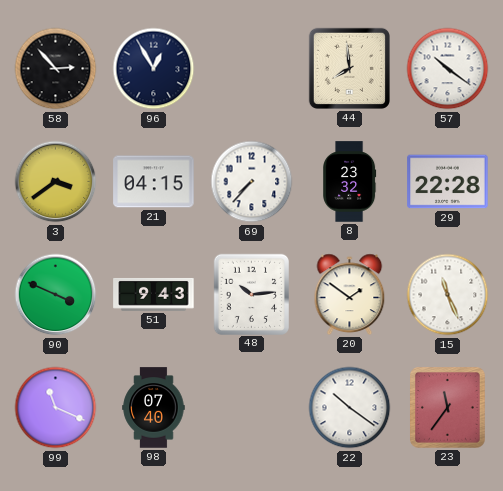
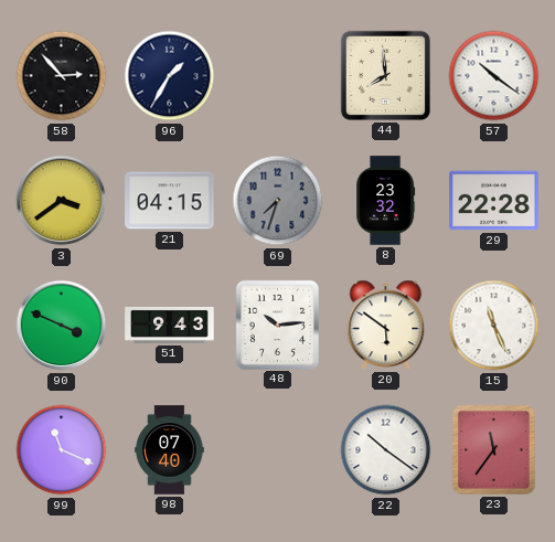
96: 12:55 -> 1:35
69: 7:37 -> 7:33
69 dial: white -> grey
20: 1:51 -> 5:51
